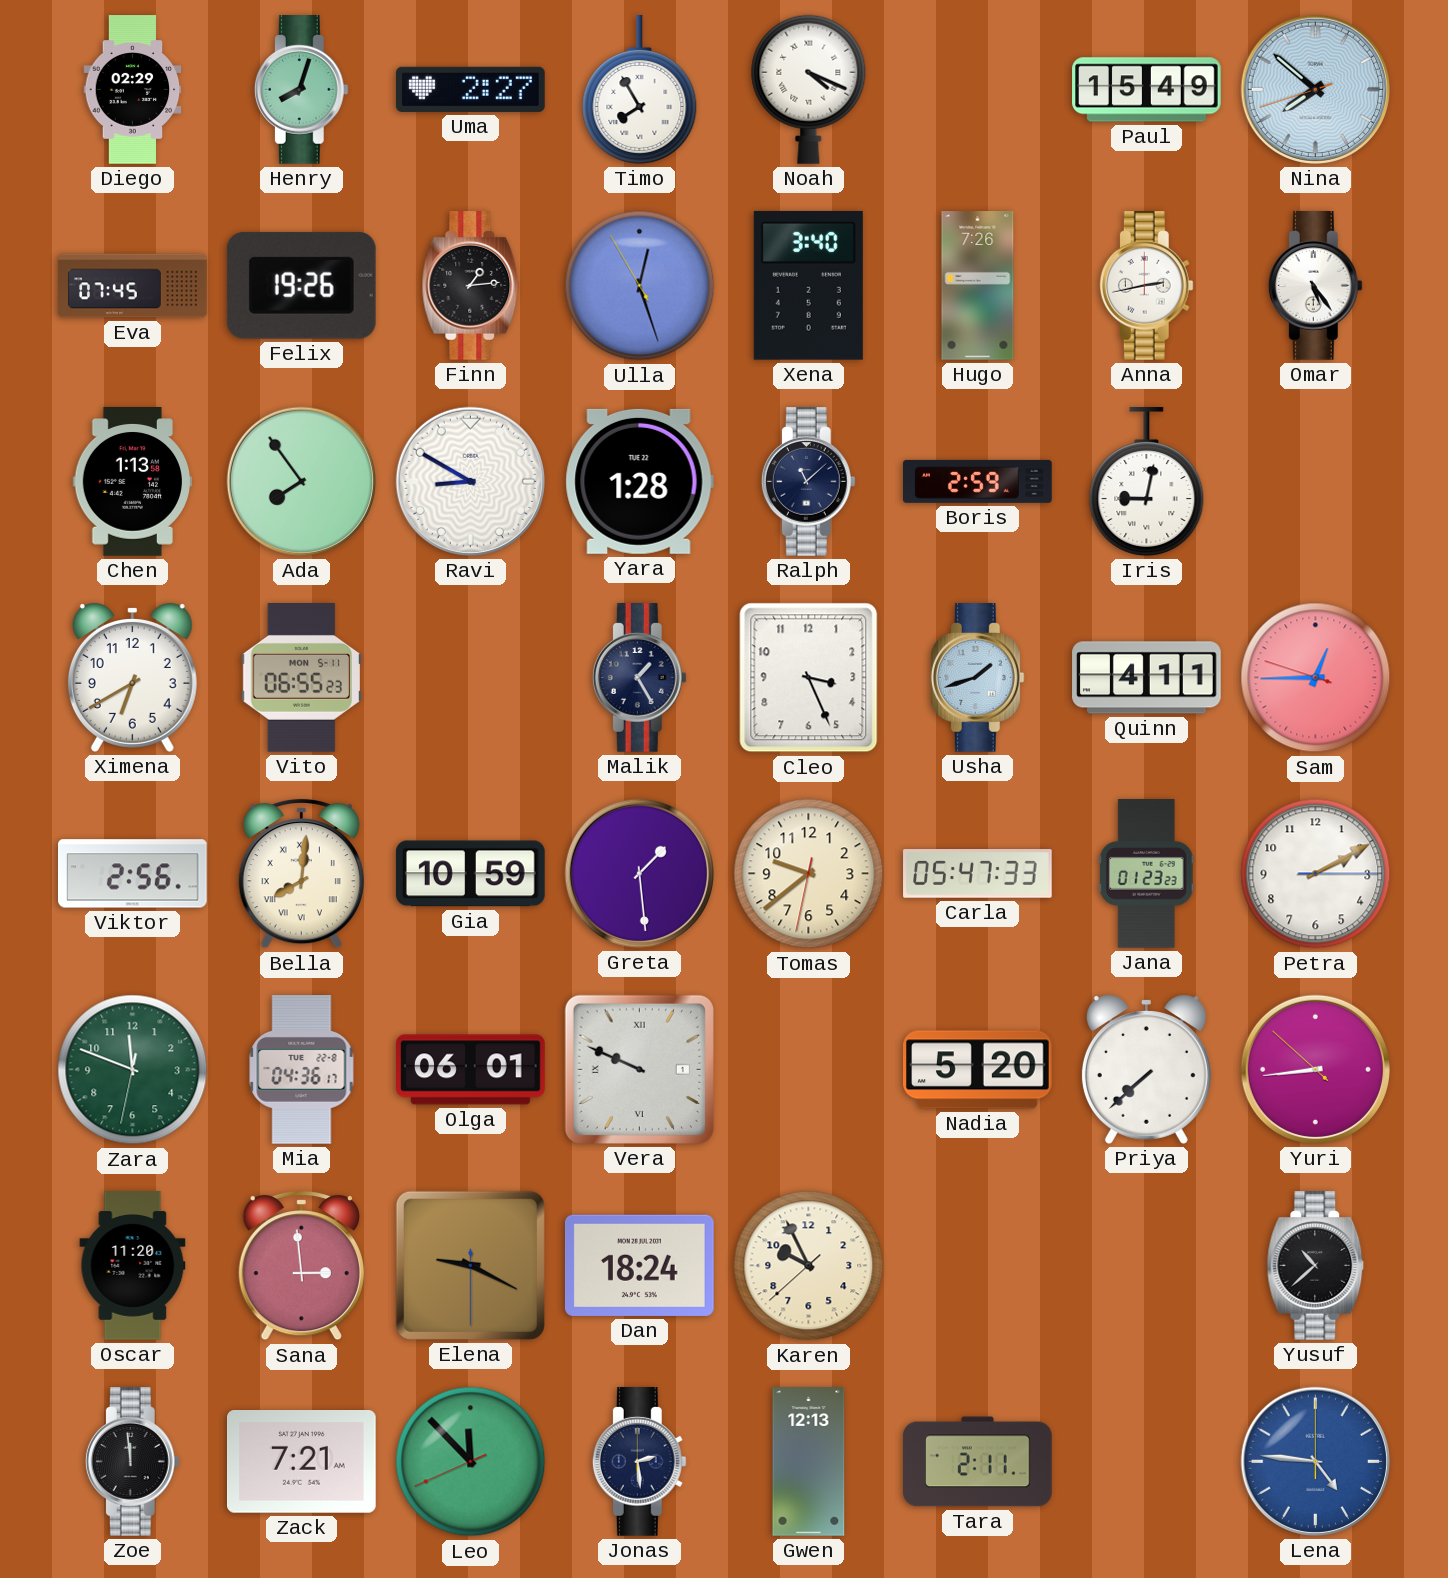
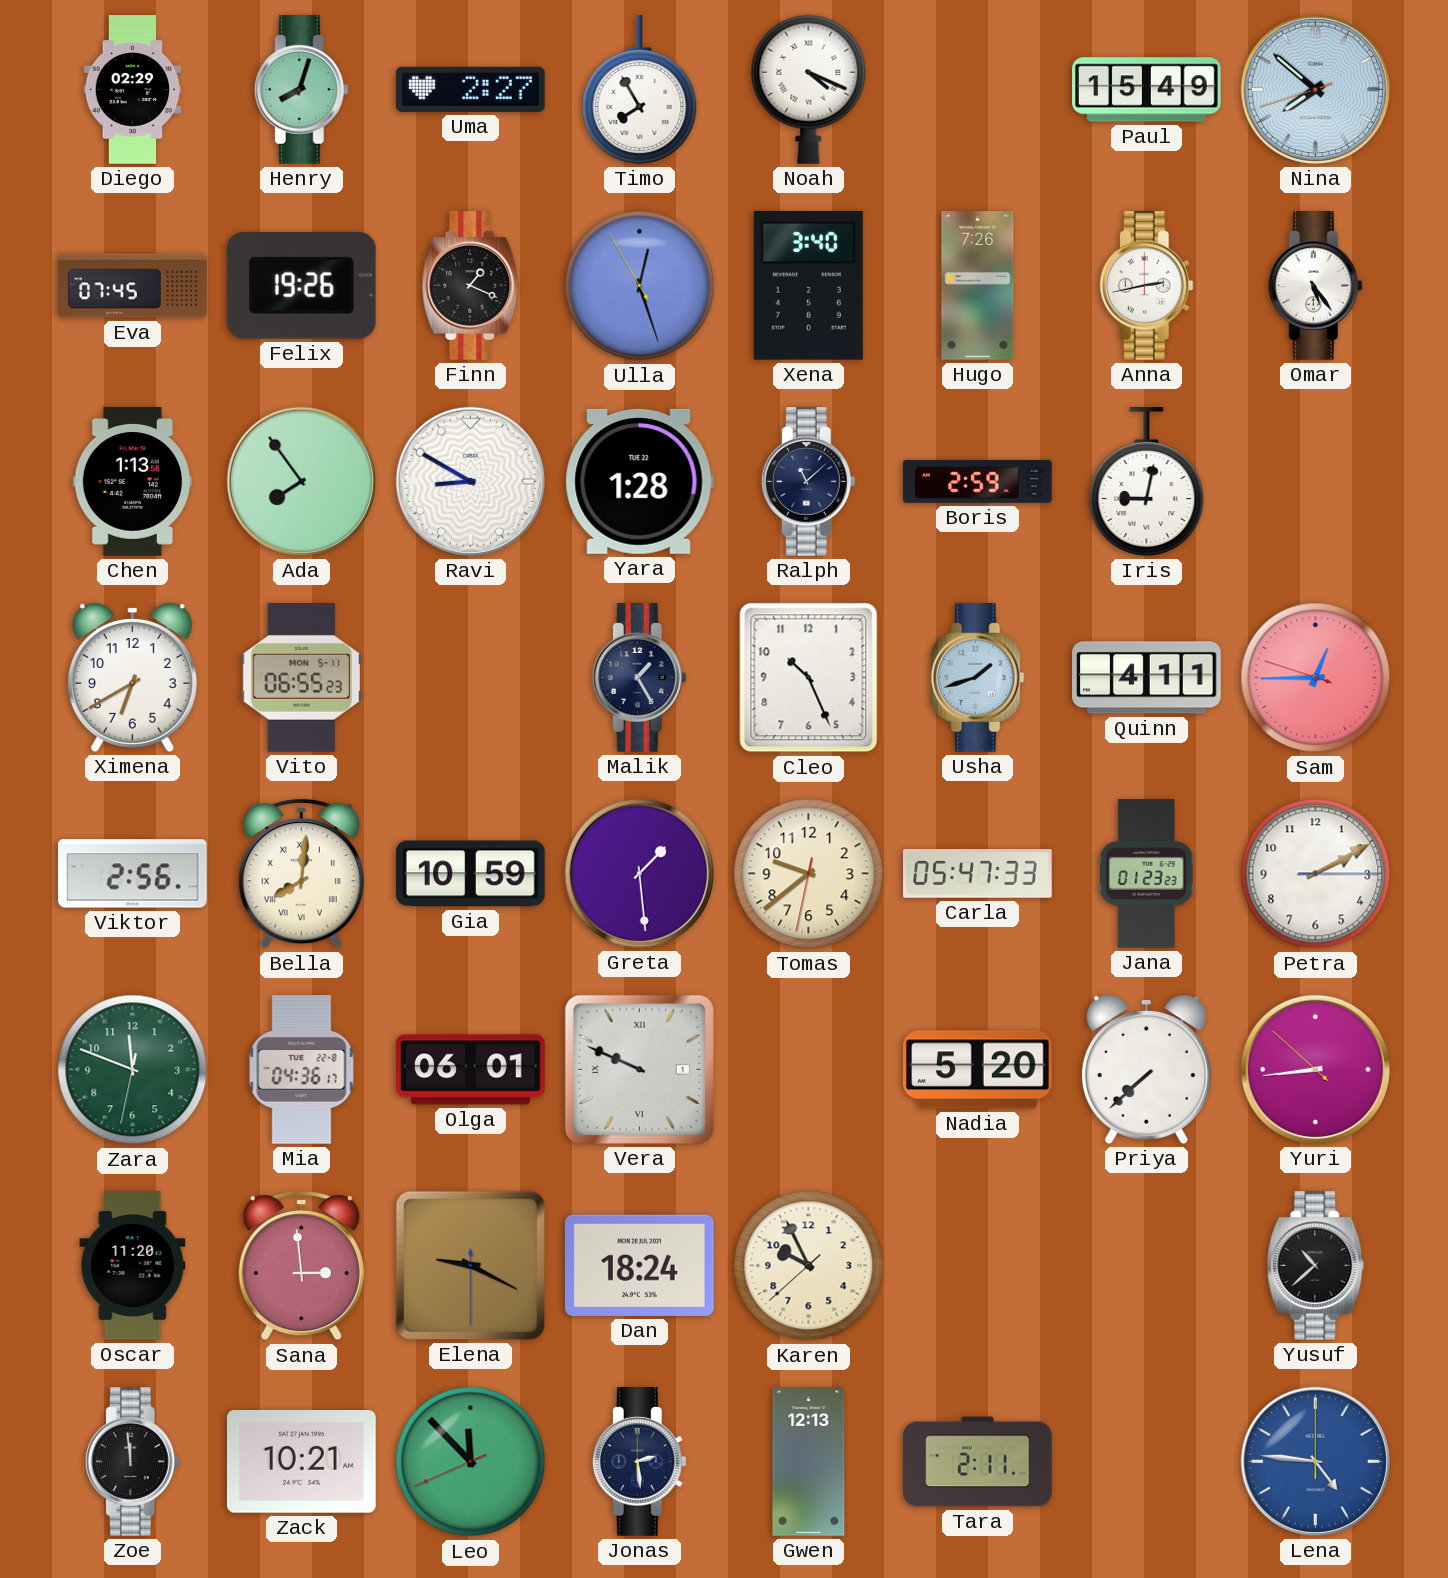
Finn: 1:14 -> 1:19
Cleo: 3:26 -> 10:26
Zack: 7:21 -> 10:21
